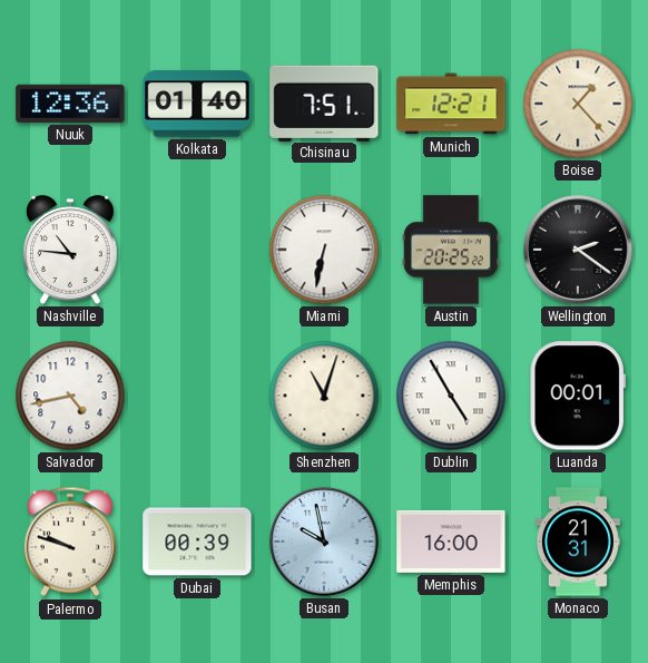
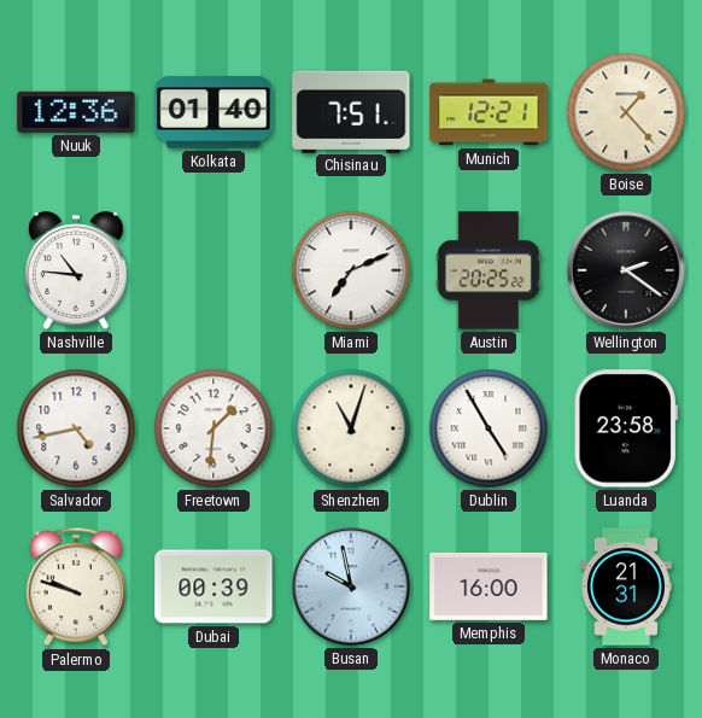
Miami: 6:32 -> 7:11
Freetown: none -> 1:31
Luanda: 00:01 -> 23:58
